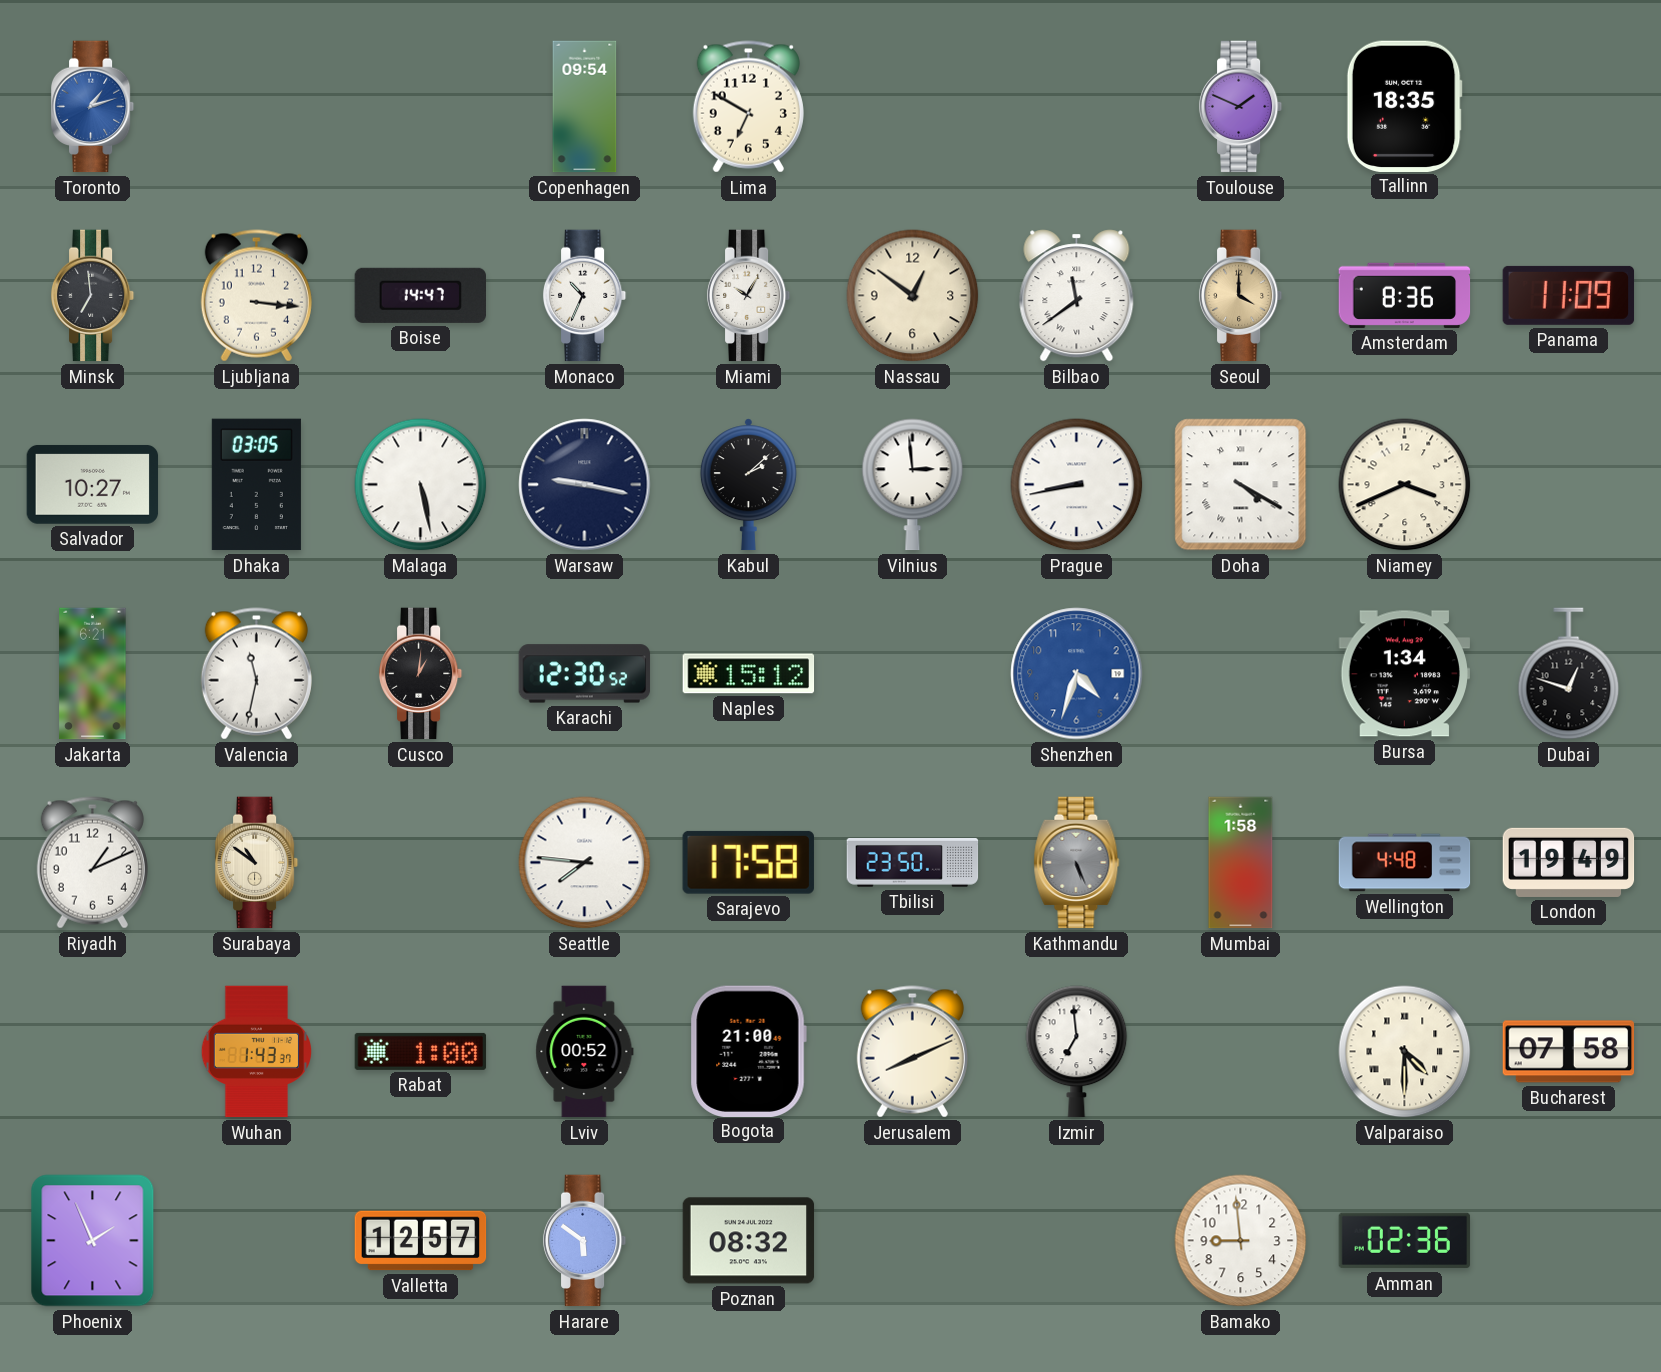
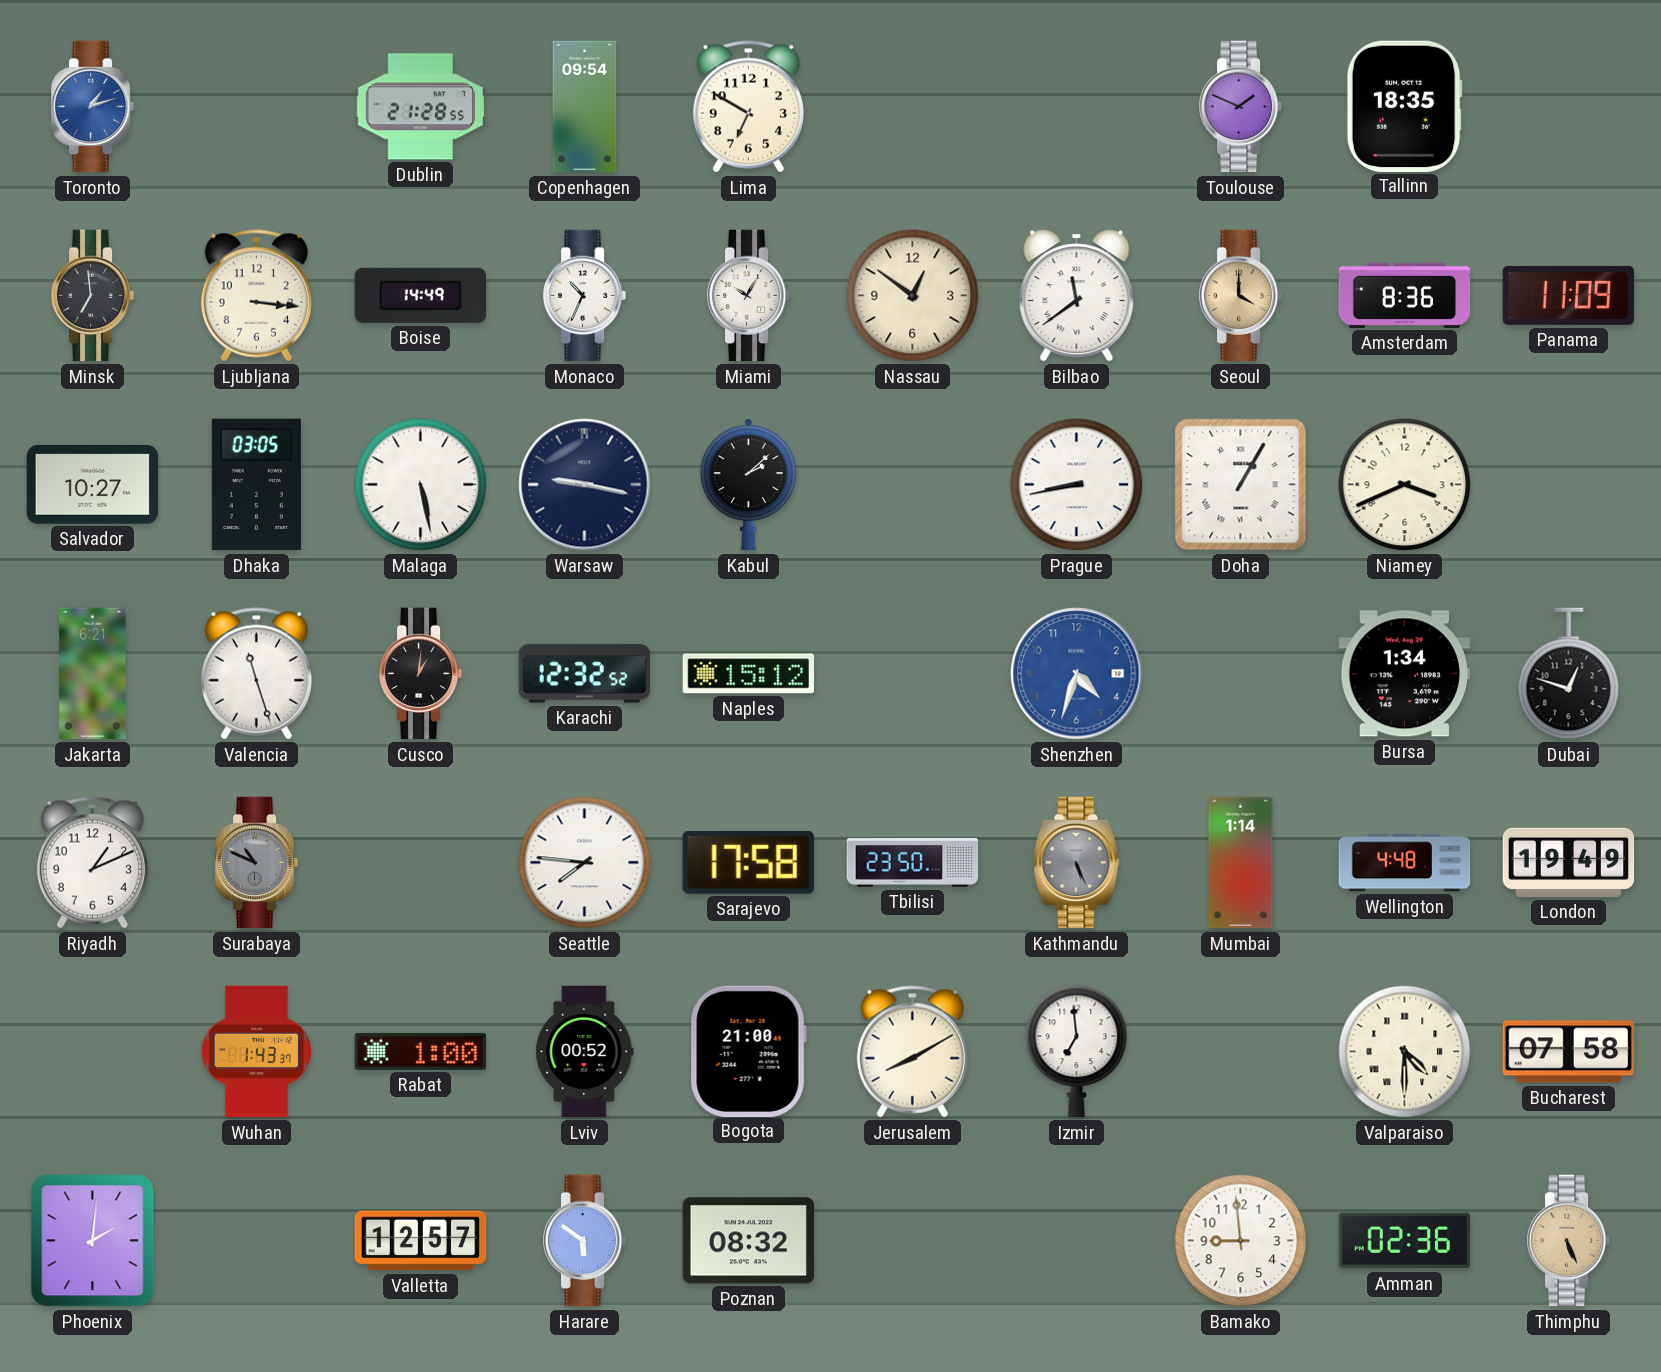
Dublin: none -> 21:28
Boise: 14:47 -> 14:49
Vilnius: 2:59 -> none
Doha: 4:20 -> 1:05
Valencia: 11:32 -> 11:27
Karachi: 12:30 -> 12:32
Surabaya: 10:51 -> 10:49
Surabaya dial: cream -> grey
Mumbai: 1:58 -> 1:14
Jerusalem: 8:11 -> 8:10
Phoenix: 1:56 -> 2:01
Thimphu: none -> 5:26
